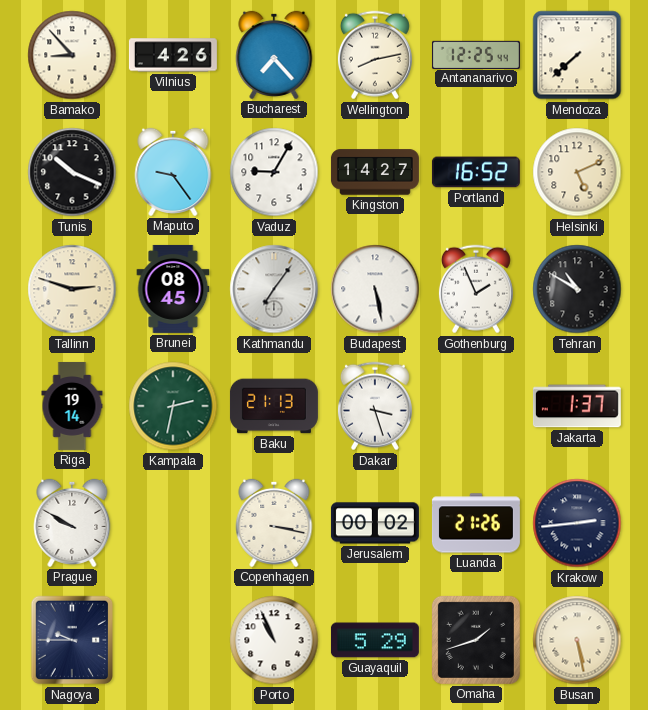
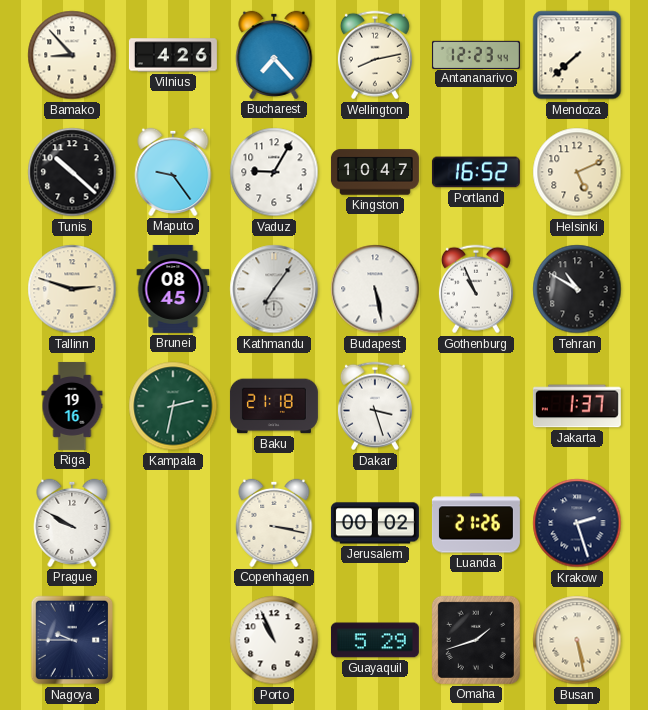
Antananarivo: 12:25 -> 12:23
Tunis: 10:19 -> 10:22
Kingston: 14:27 -> 10:47
Gothenburg: 1:56 -> 10:56
Riga: 19:14 -> 19:16
Baku: 21:13 -> 21:18
Krakow: 2:44 -> 2:27
